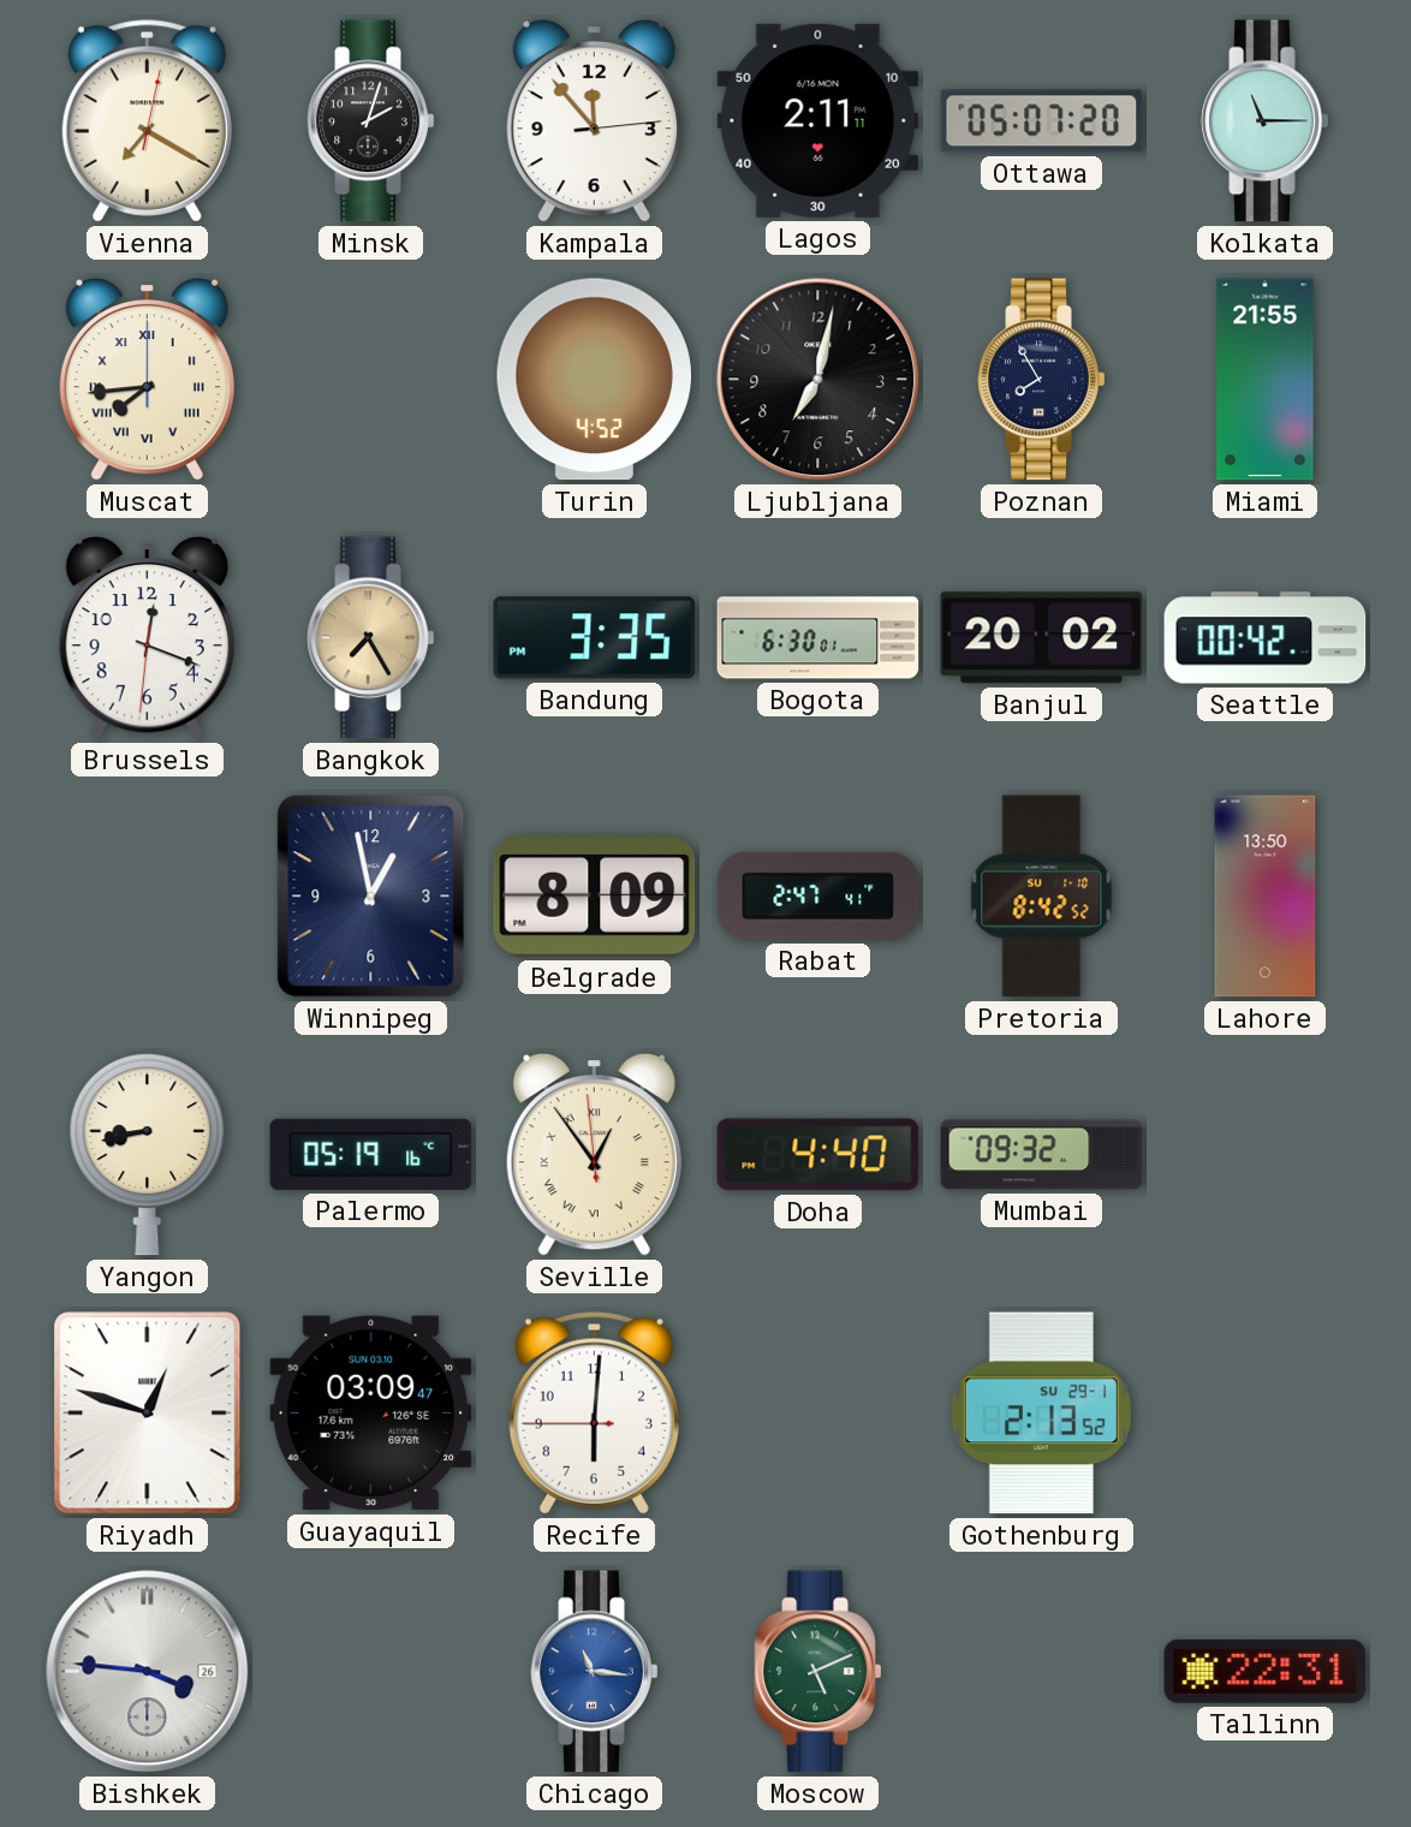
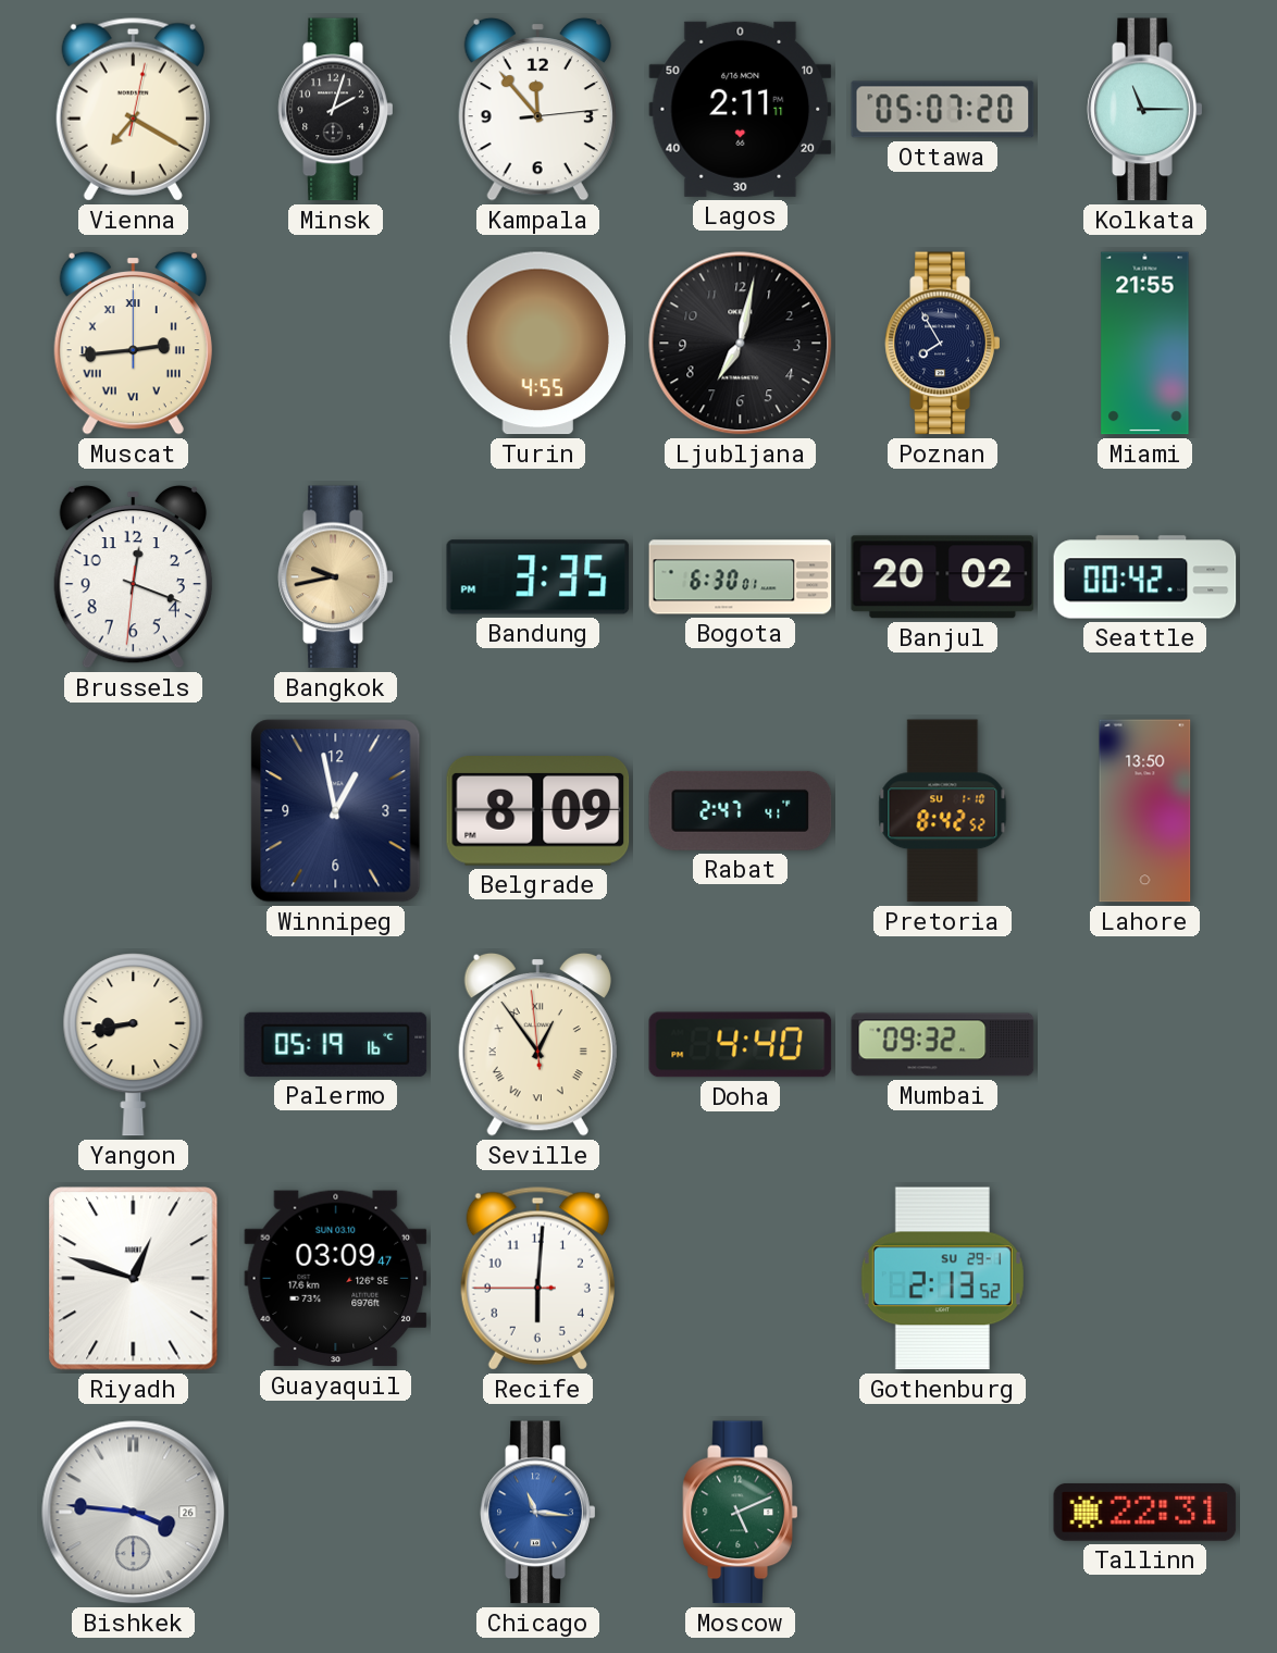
Muscat: 7:44 -> 2:44
Turin: 4:52 -> 4:55
Bangkok: 7:25 -> 9:43
